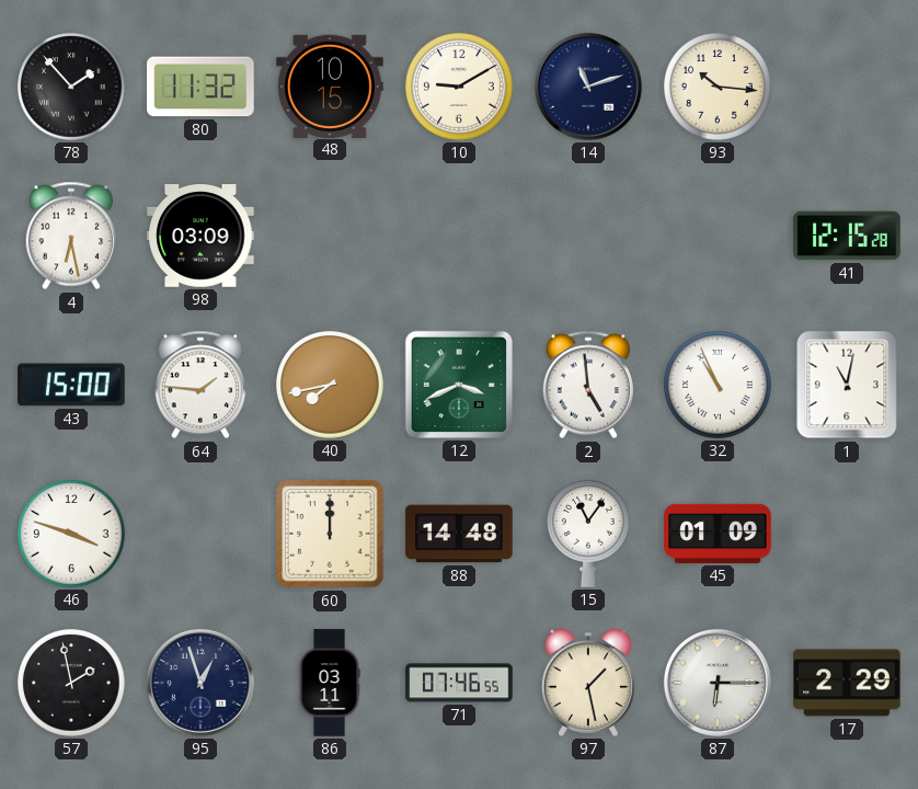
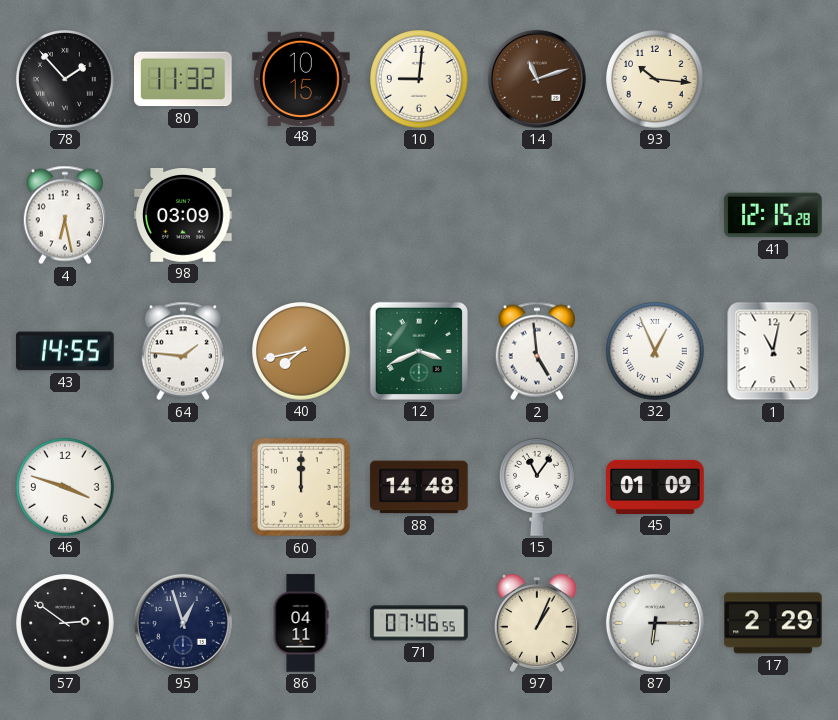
10: 9:10 -> 9:01
14 dial: navy -> brown
43: 15:00 -> 14:55
32: 10:56 -> 12:56
57: 1:58 -> 2:51
86: 03:11 -> 04:11
97: 1:28 -> 1:04
